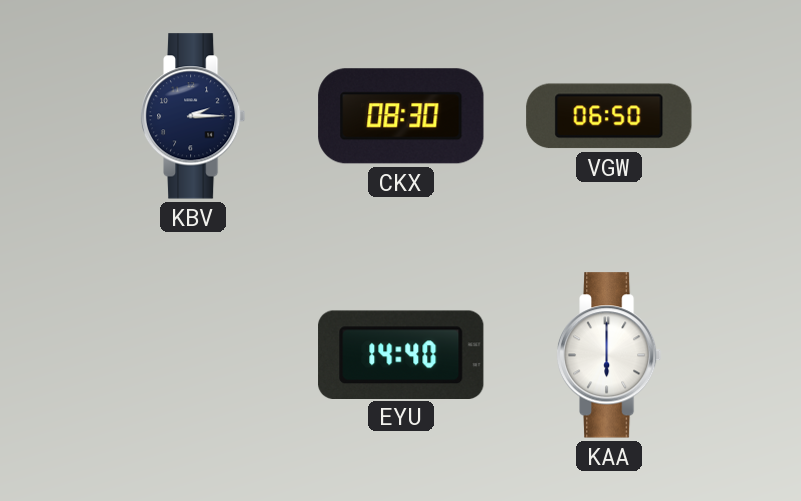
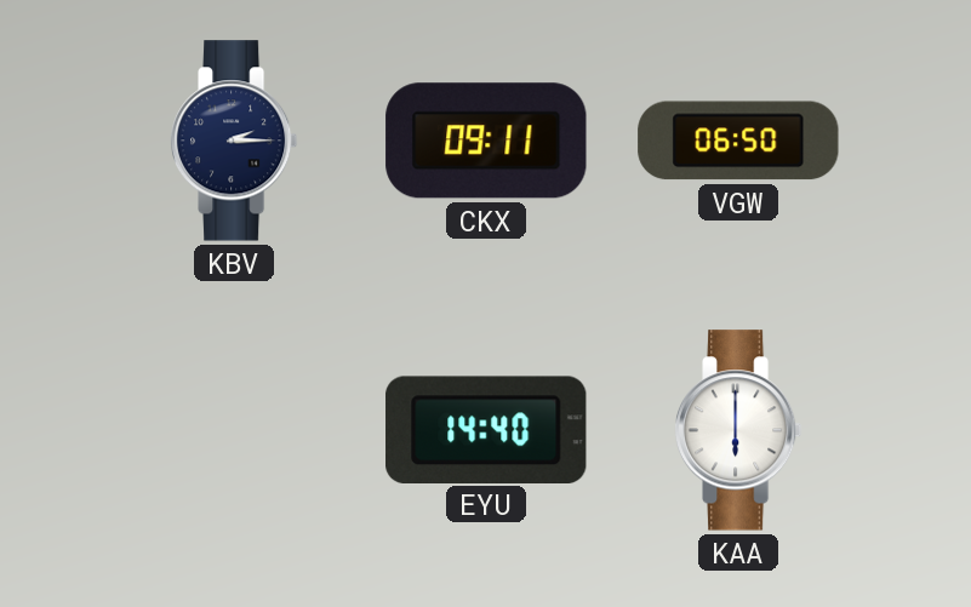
CKX: 08:30 -> 09:11
